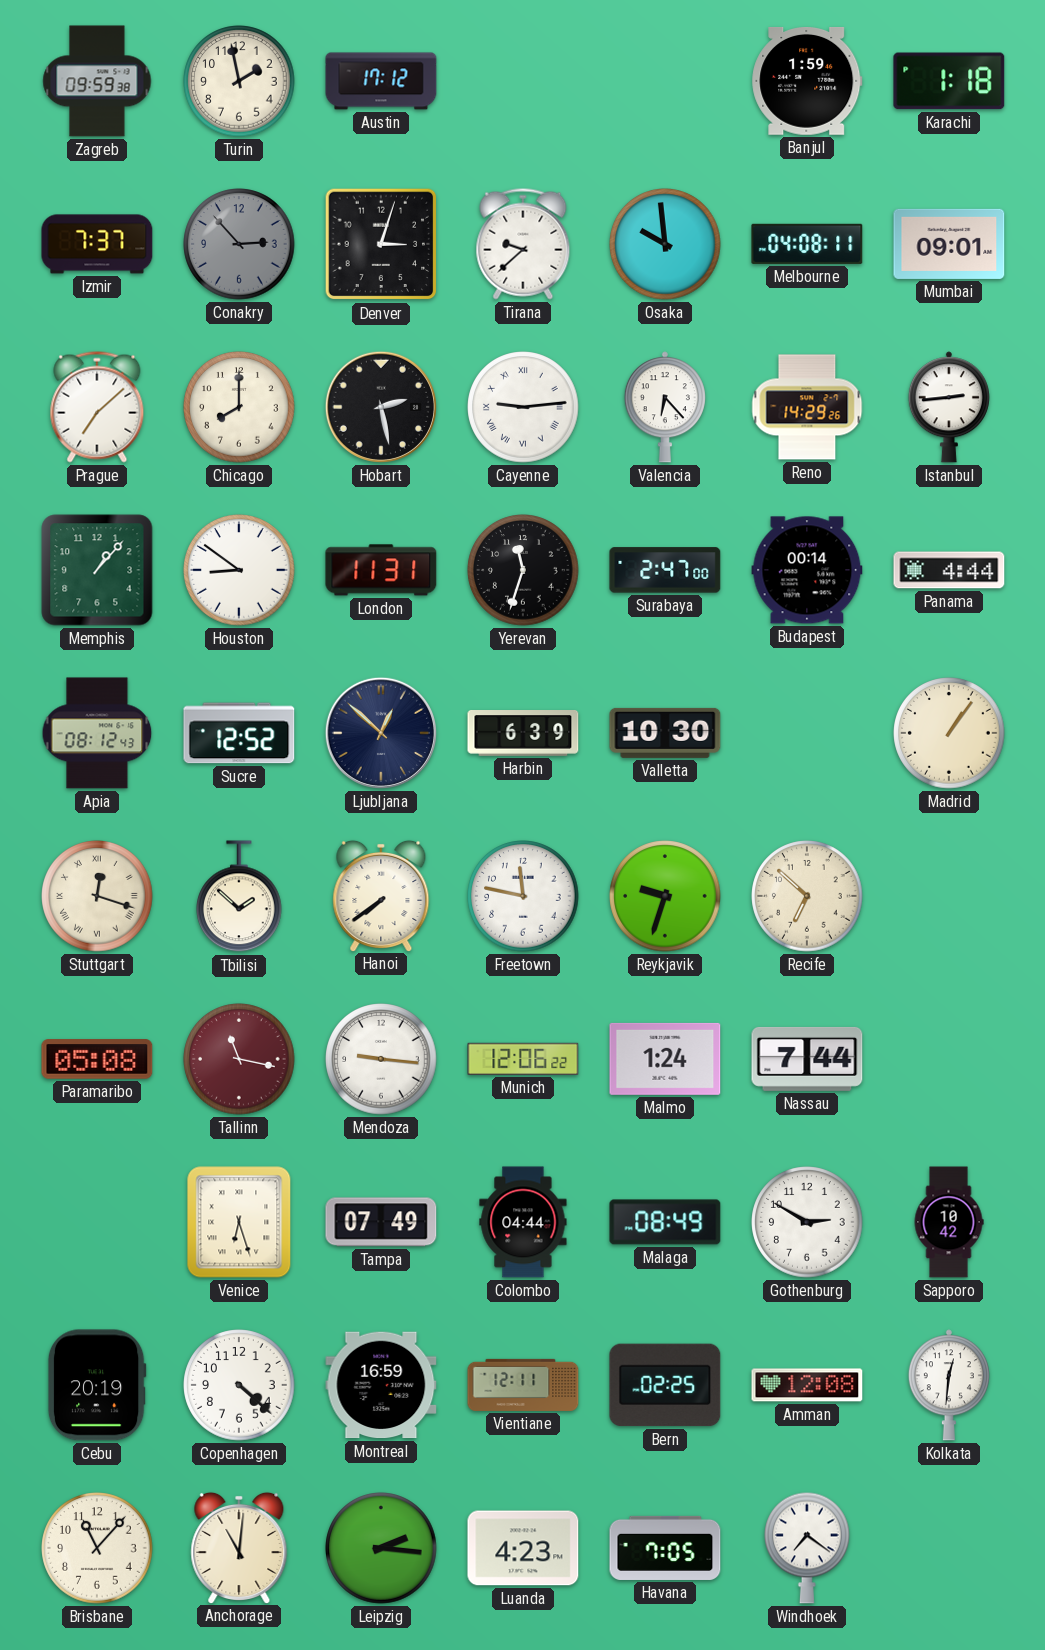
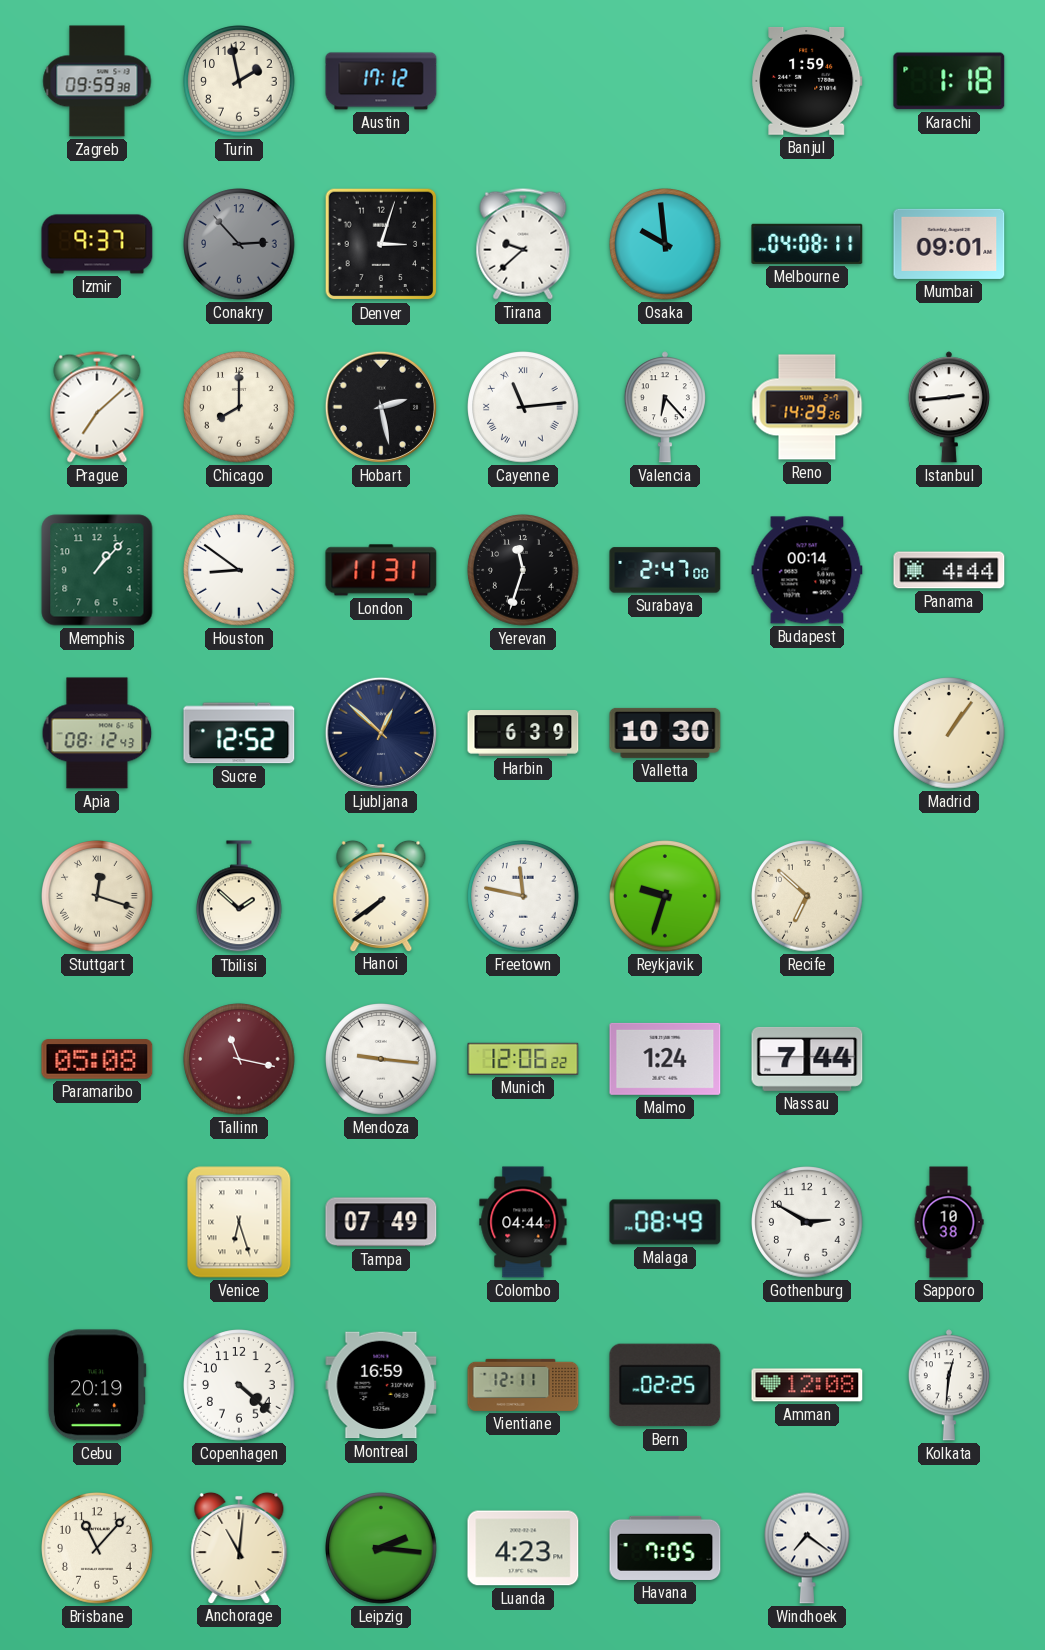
Izmir: 7:37 -> 9:37
Cayenne: 9:14 -> 11:14
Sapporo: 10:42 -> 10:38
